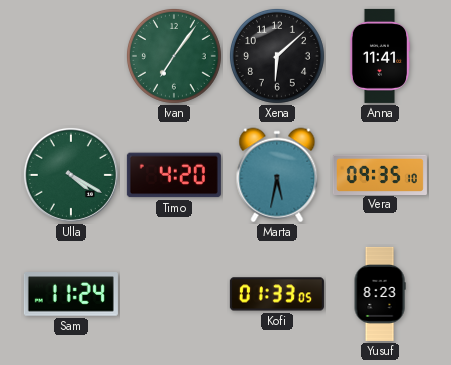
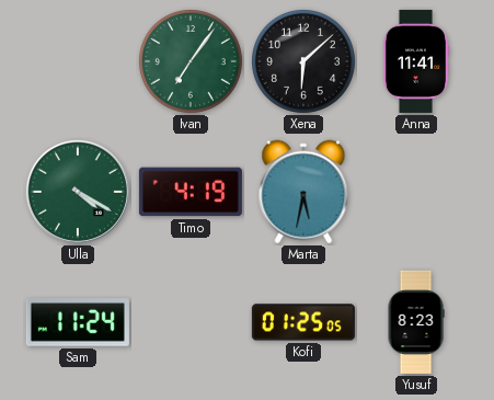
Timo: 4:20 -> 4:19
Vera: 09:35 -> none
Kofi: 01:33 -> 01:25
